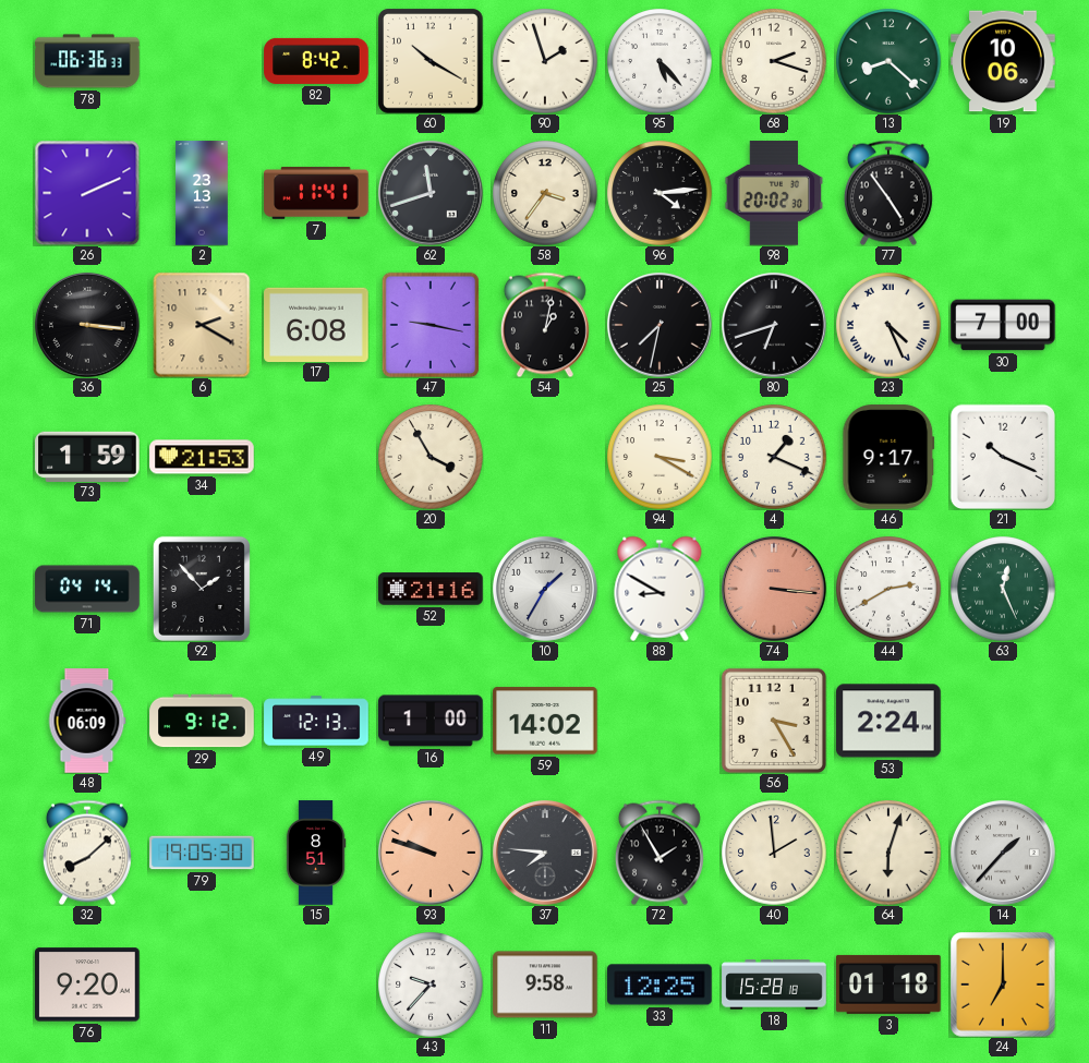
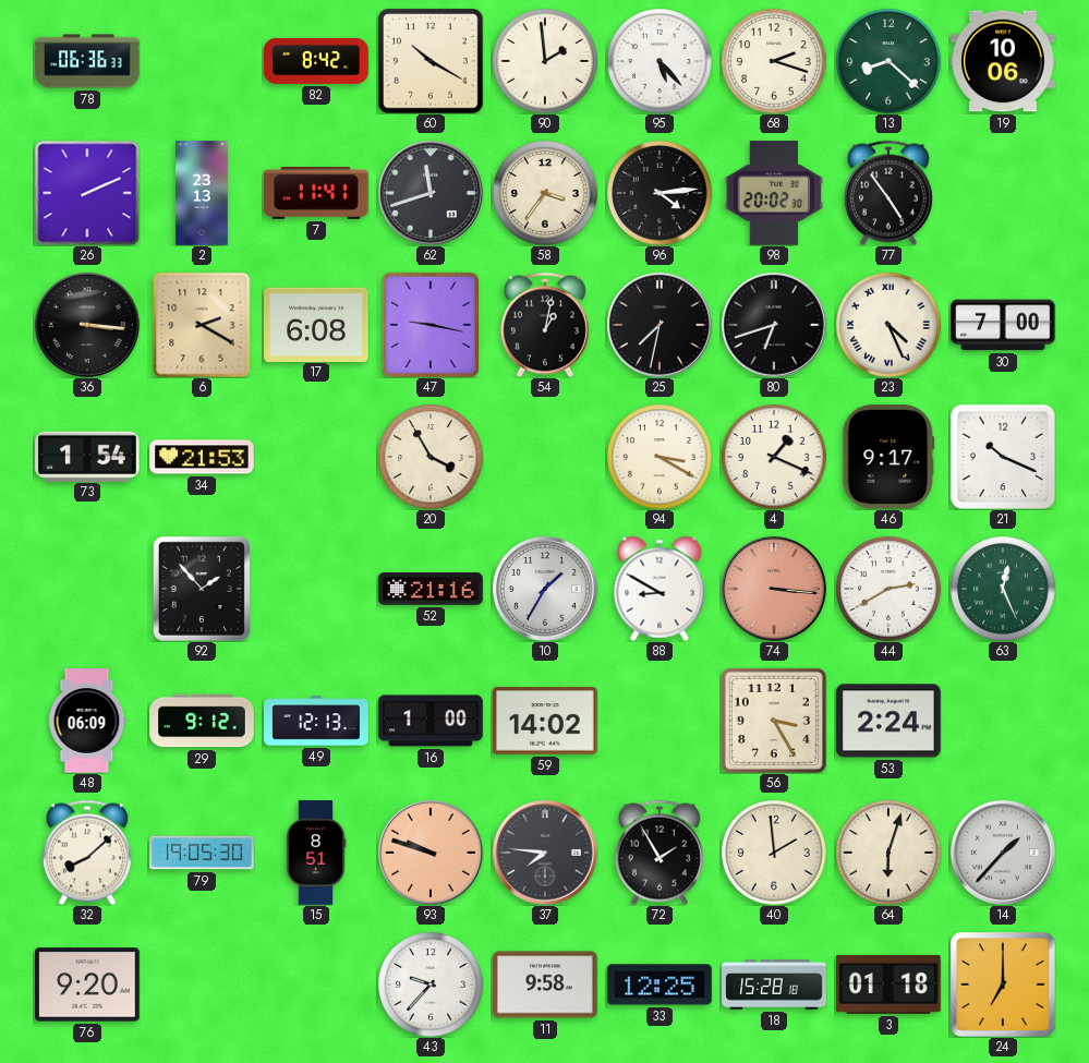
90: 1:57 -> 1:59
73: 1:59 -> 1:54
71: 04:14 -> none
